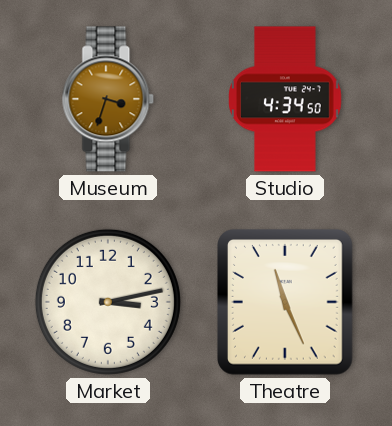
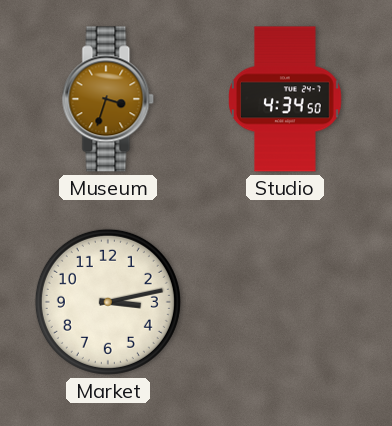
Theatre: 11:26 -> none
